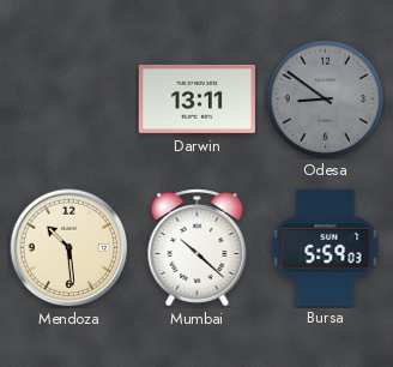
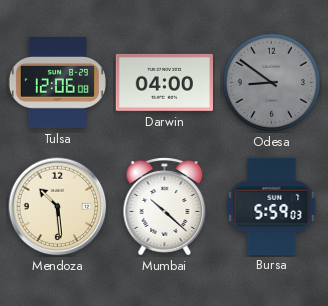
Tulsa: none -> 12:06
Darwin: 13:11 -> 04:00
